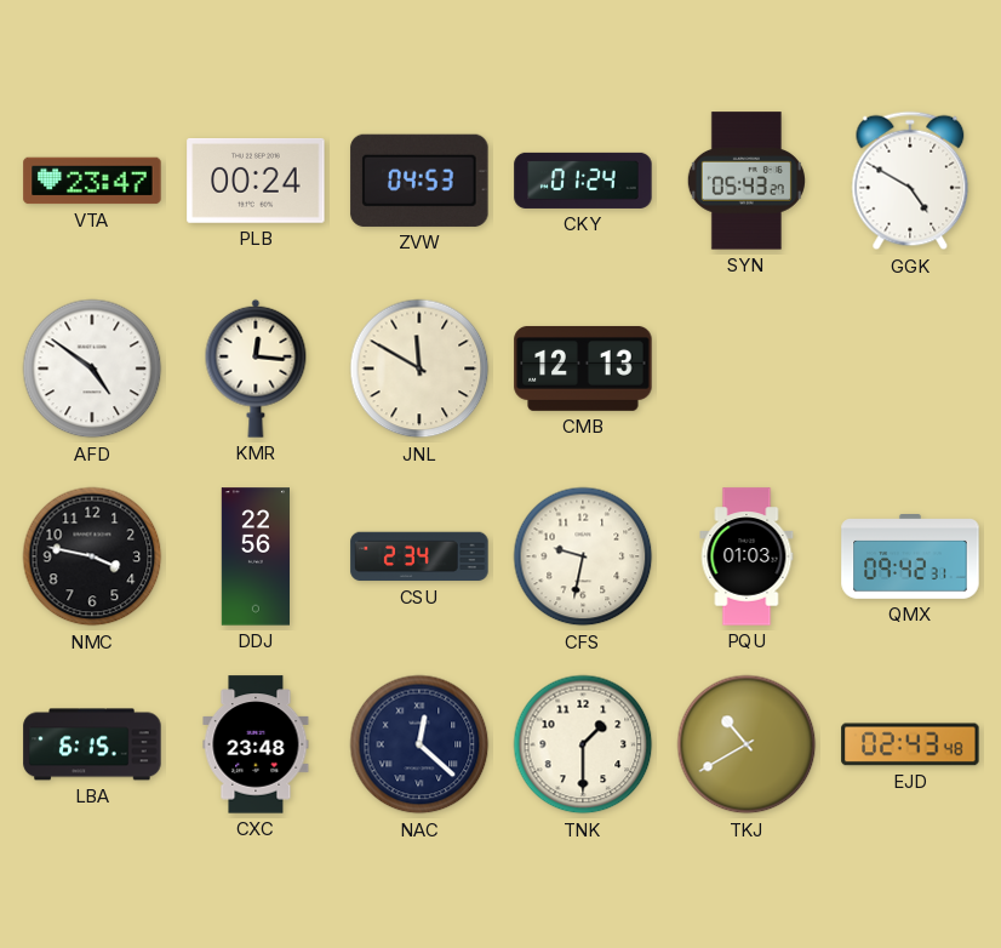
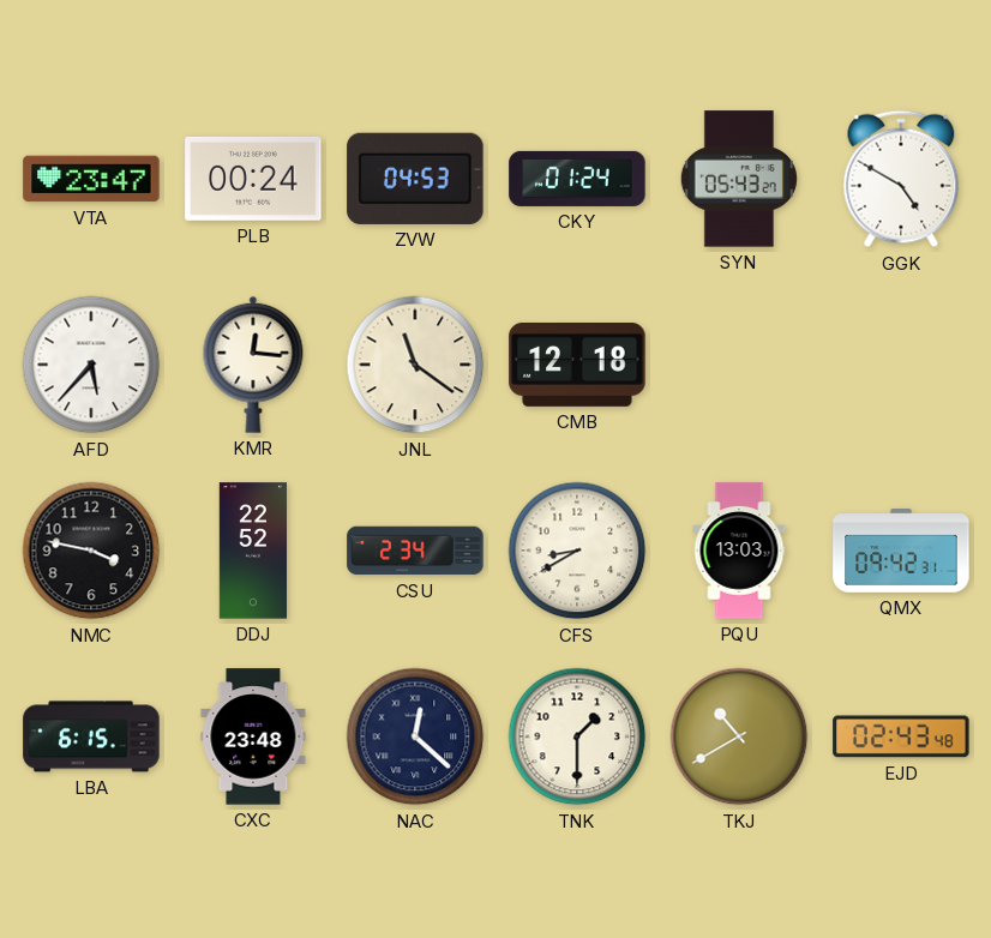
AFD: 4:51 -> 5:37
JNL: 11:50 -> 11:21
CMB: 12:13 -> 12:18
DDJ: 22:56 -> 22:52
CFS: 9:32 -> 8:40
PQU: 01:03 -> 13:03
